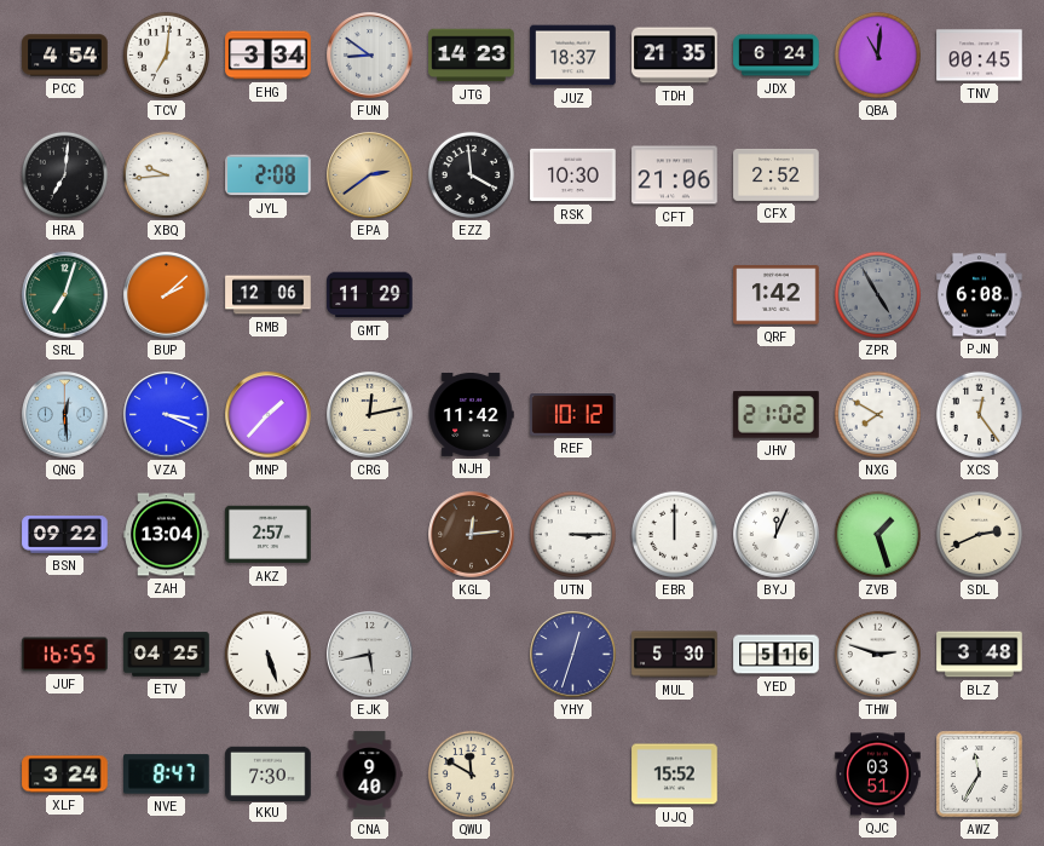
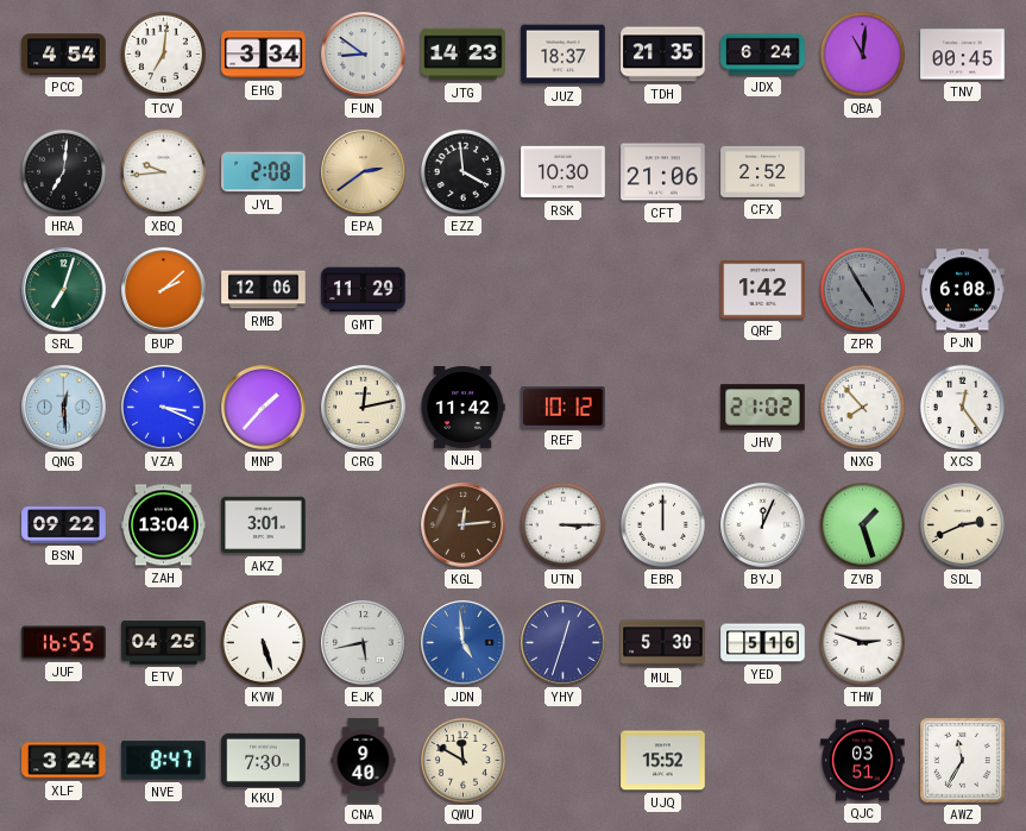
NXG: 7:50 -> 7:53
AKZ: 2:57 -> 3:01
JDN: none -> 4:59
BLZ: 3:48 -> none
